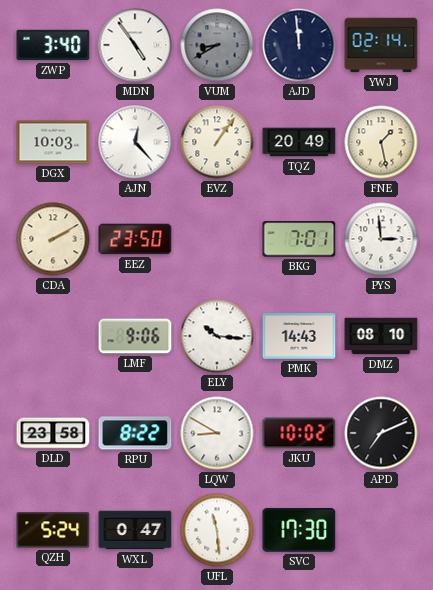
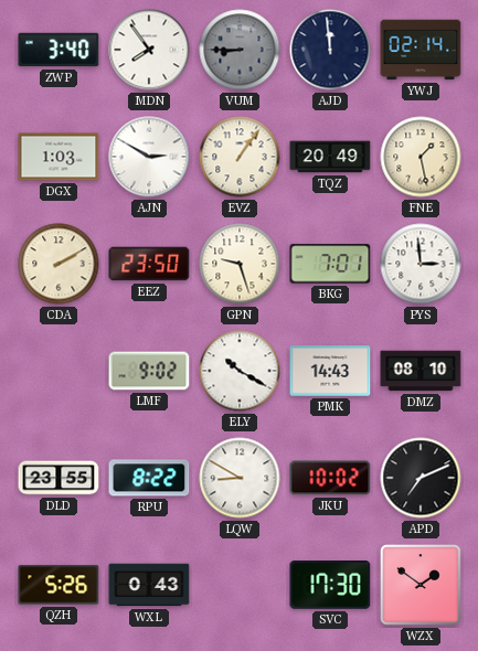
MDN: 4:54 -> 7:54
VUM: 8:40 -> 8:45
DGX: 10:03 -> 1:03
AJN: 12:23 -> 2:50
GPN: none -> 9:27
LMF: 9:06 -> 9:02
ELY: 10:16 -> 10:20
DLD: 23:58 -> 23:55
QZH: 5:24 -> 5:26
WXL: 0:47 -> 0:43
UFL: 11:29 -> none
WZX: none -> 1:51
